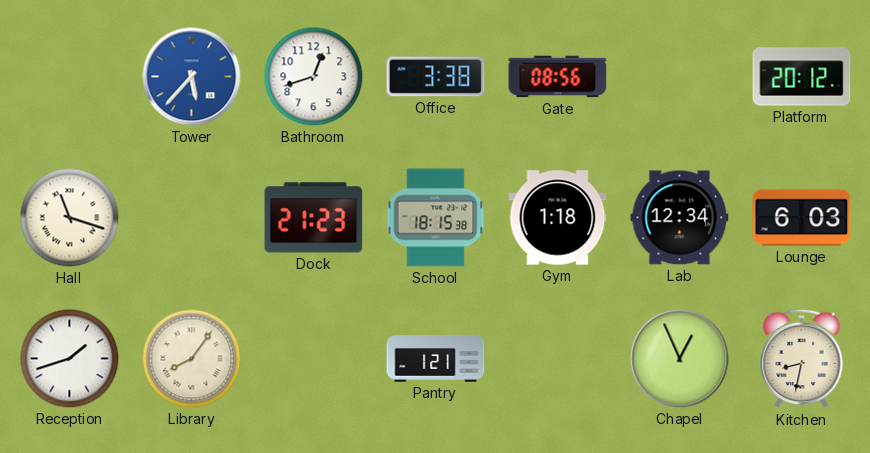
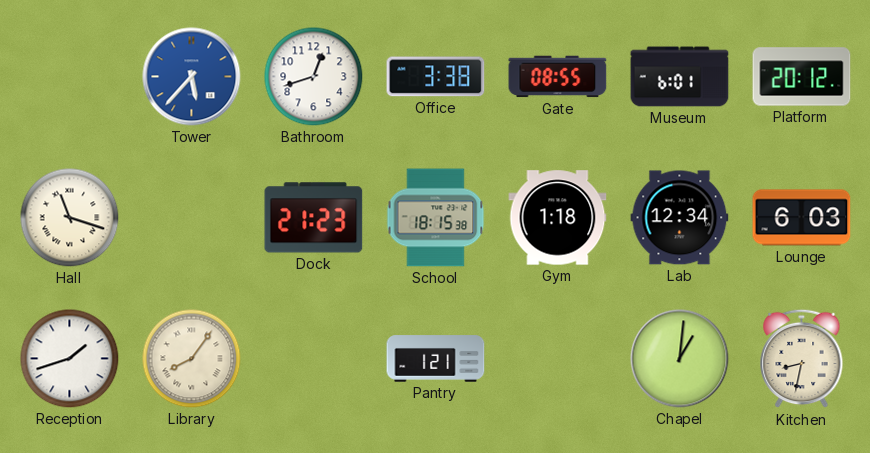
Gate: 08:56 -> 08:55
Museum: none -> 6:01
Chapel: 12:56 -> 1:01
